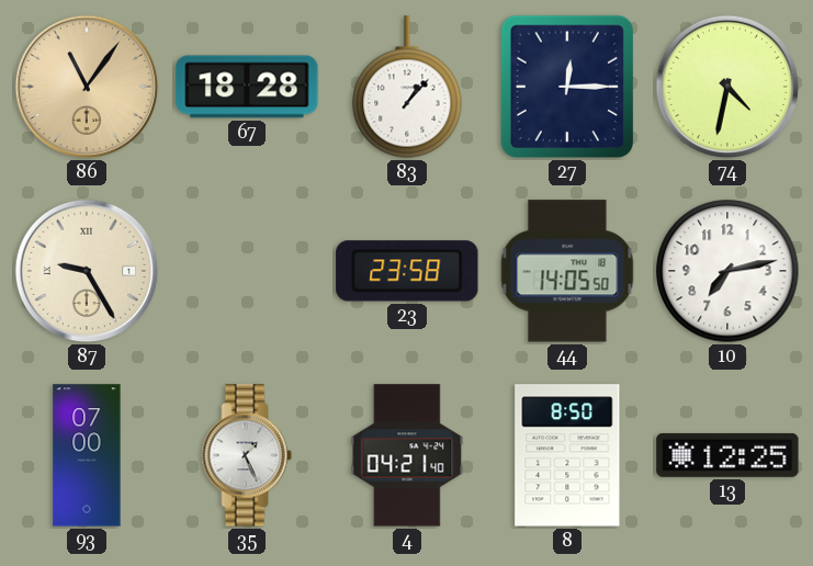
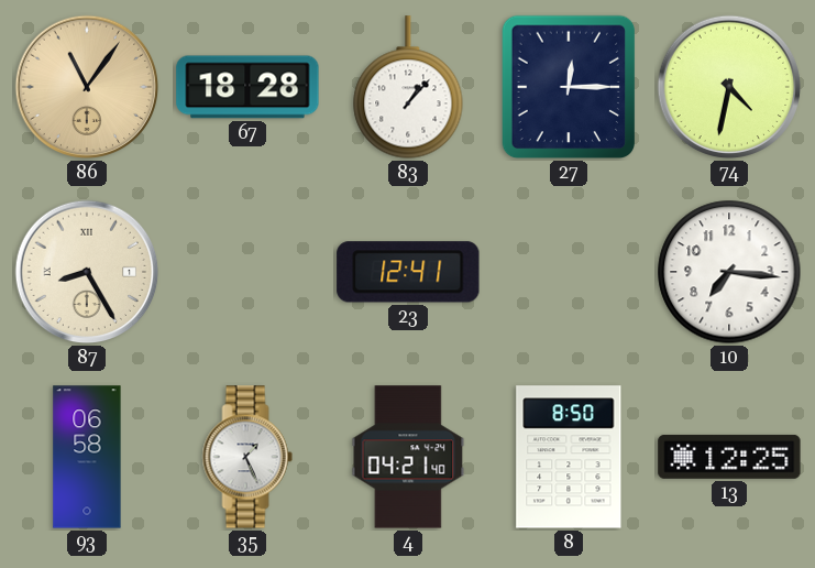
87: 9:25 -> 8:25
23: 23:58 -> 12:41
44: 14:05 -> none
10: 7:13 -> 7:16
93: 07:00 -> 06:58
